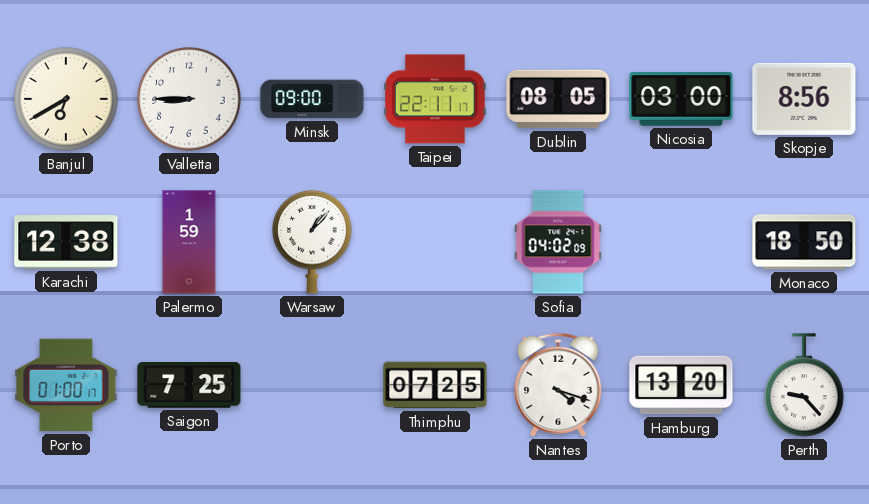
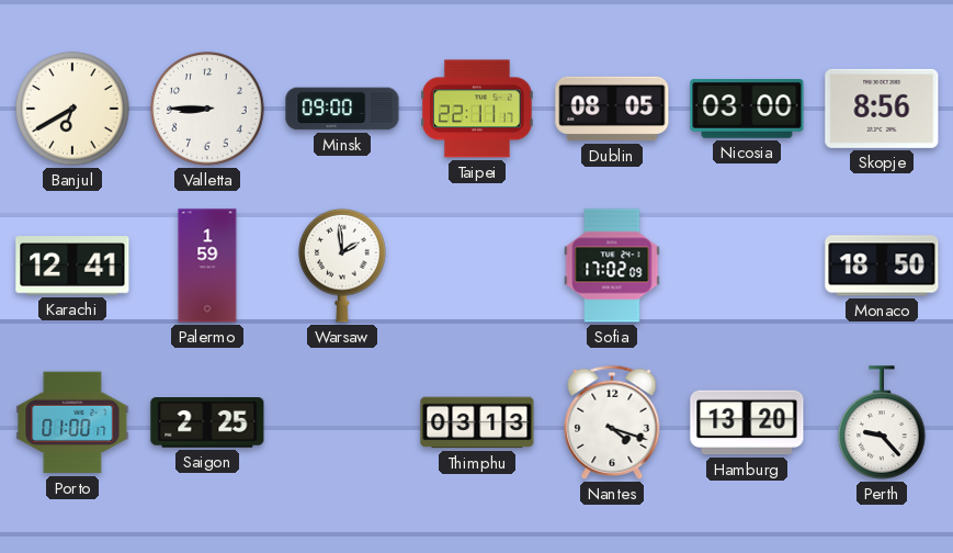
Karachi: 12:38 -> 12:41
Warsaw: 1:07 -> 1:59
Sofia: 04:02 -> 17:02
Saigon: 7:25 -> 2:25
Thimphu: 07:25 -> 03:13
